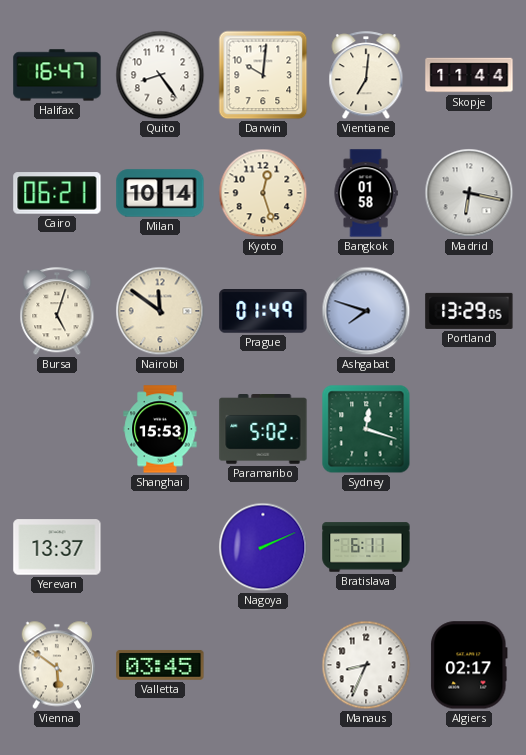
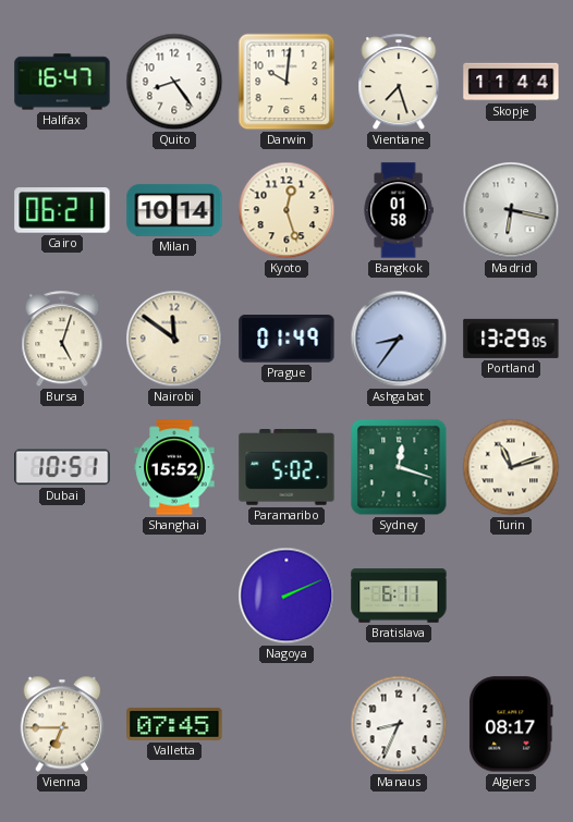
Vientiane: 7:01 -> 7:27
Ashgabat: 7:48 -> 8:36
Dubai: none -> 10:51
Shanghai: 15:53 -> 15:52
Turin: none -> 11:12
Yerevan: 13:37 -> none
Vienna: 5:51 -> 6:45
Valletta: 03:45 -> 07:45
Algiers: 02:17 -> 08:17
